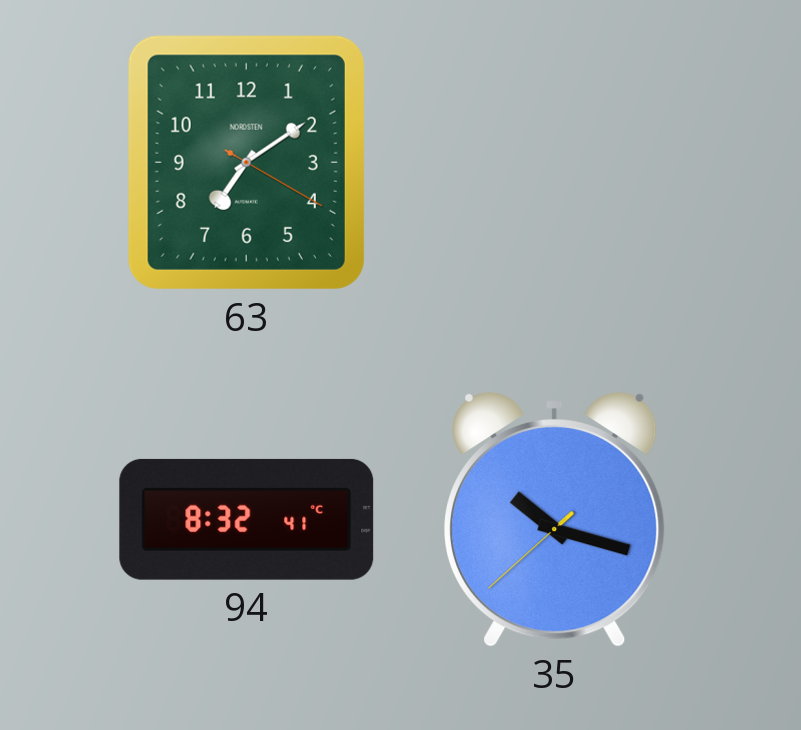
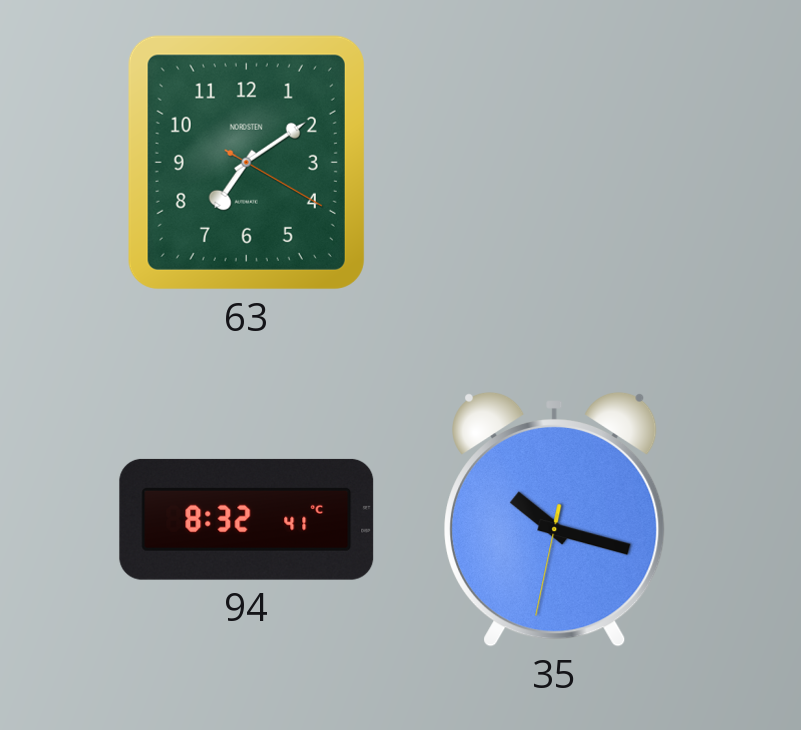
35: 10:17:38 -> 10:17:32
